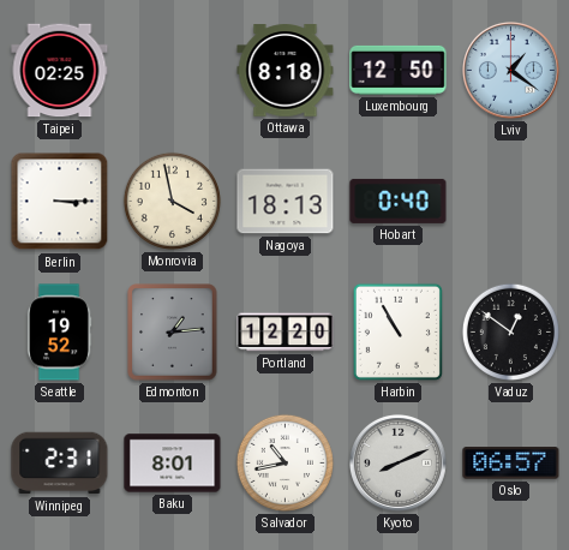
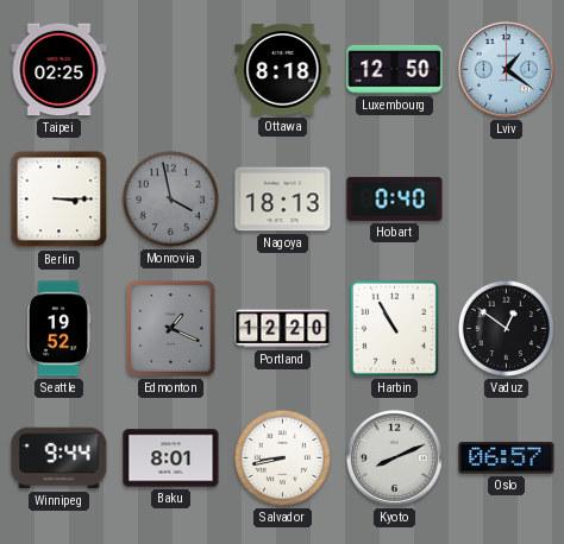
Monrovia dial: cream -> grey
Edmonton: 1:14 -> 1:19
Winnipeg: 2:31 -> 9:44
Salvador: 10:43 -> 8:43
